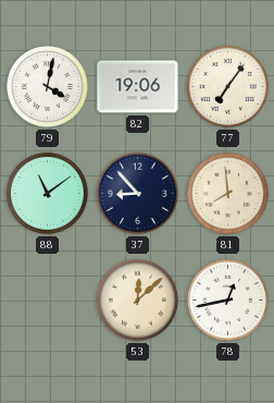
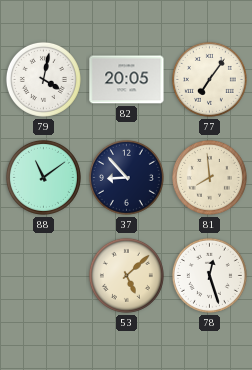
82: 19:06 -> 20:05
53: 12:08 -> 5:08
78: 12:43 -> 12:27
